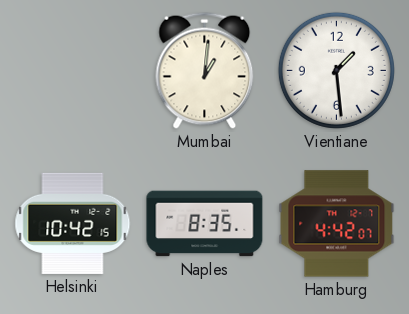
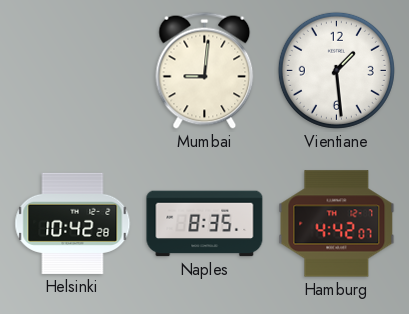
Mumbai: 1:01 -> 9:01
Helsinki: 10:42:15 -> 10:42:28
